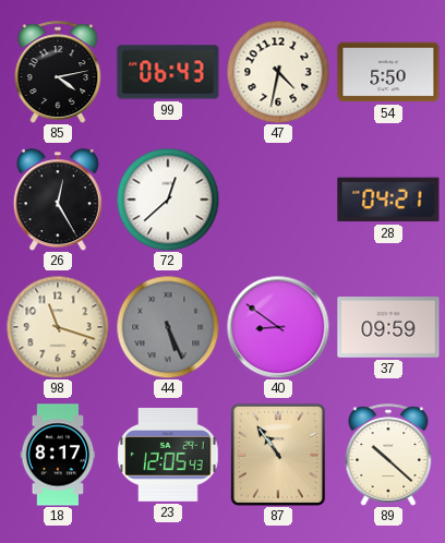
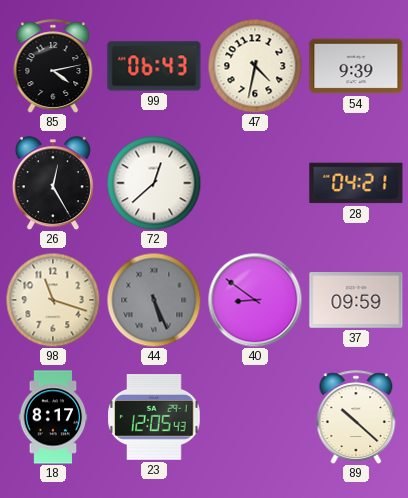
54: 5:50 -> 9:39
87: 10:54 -> none
